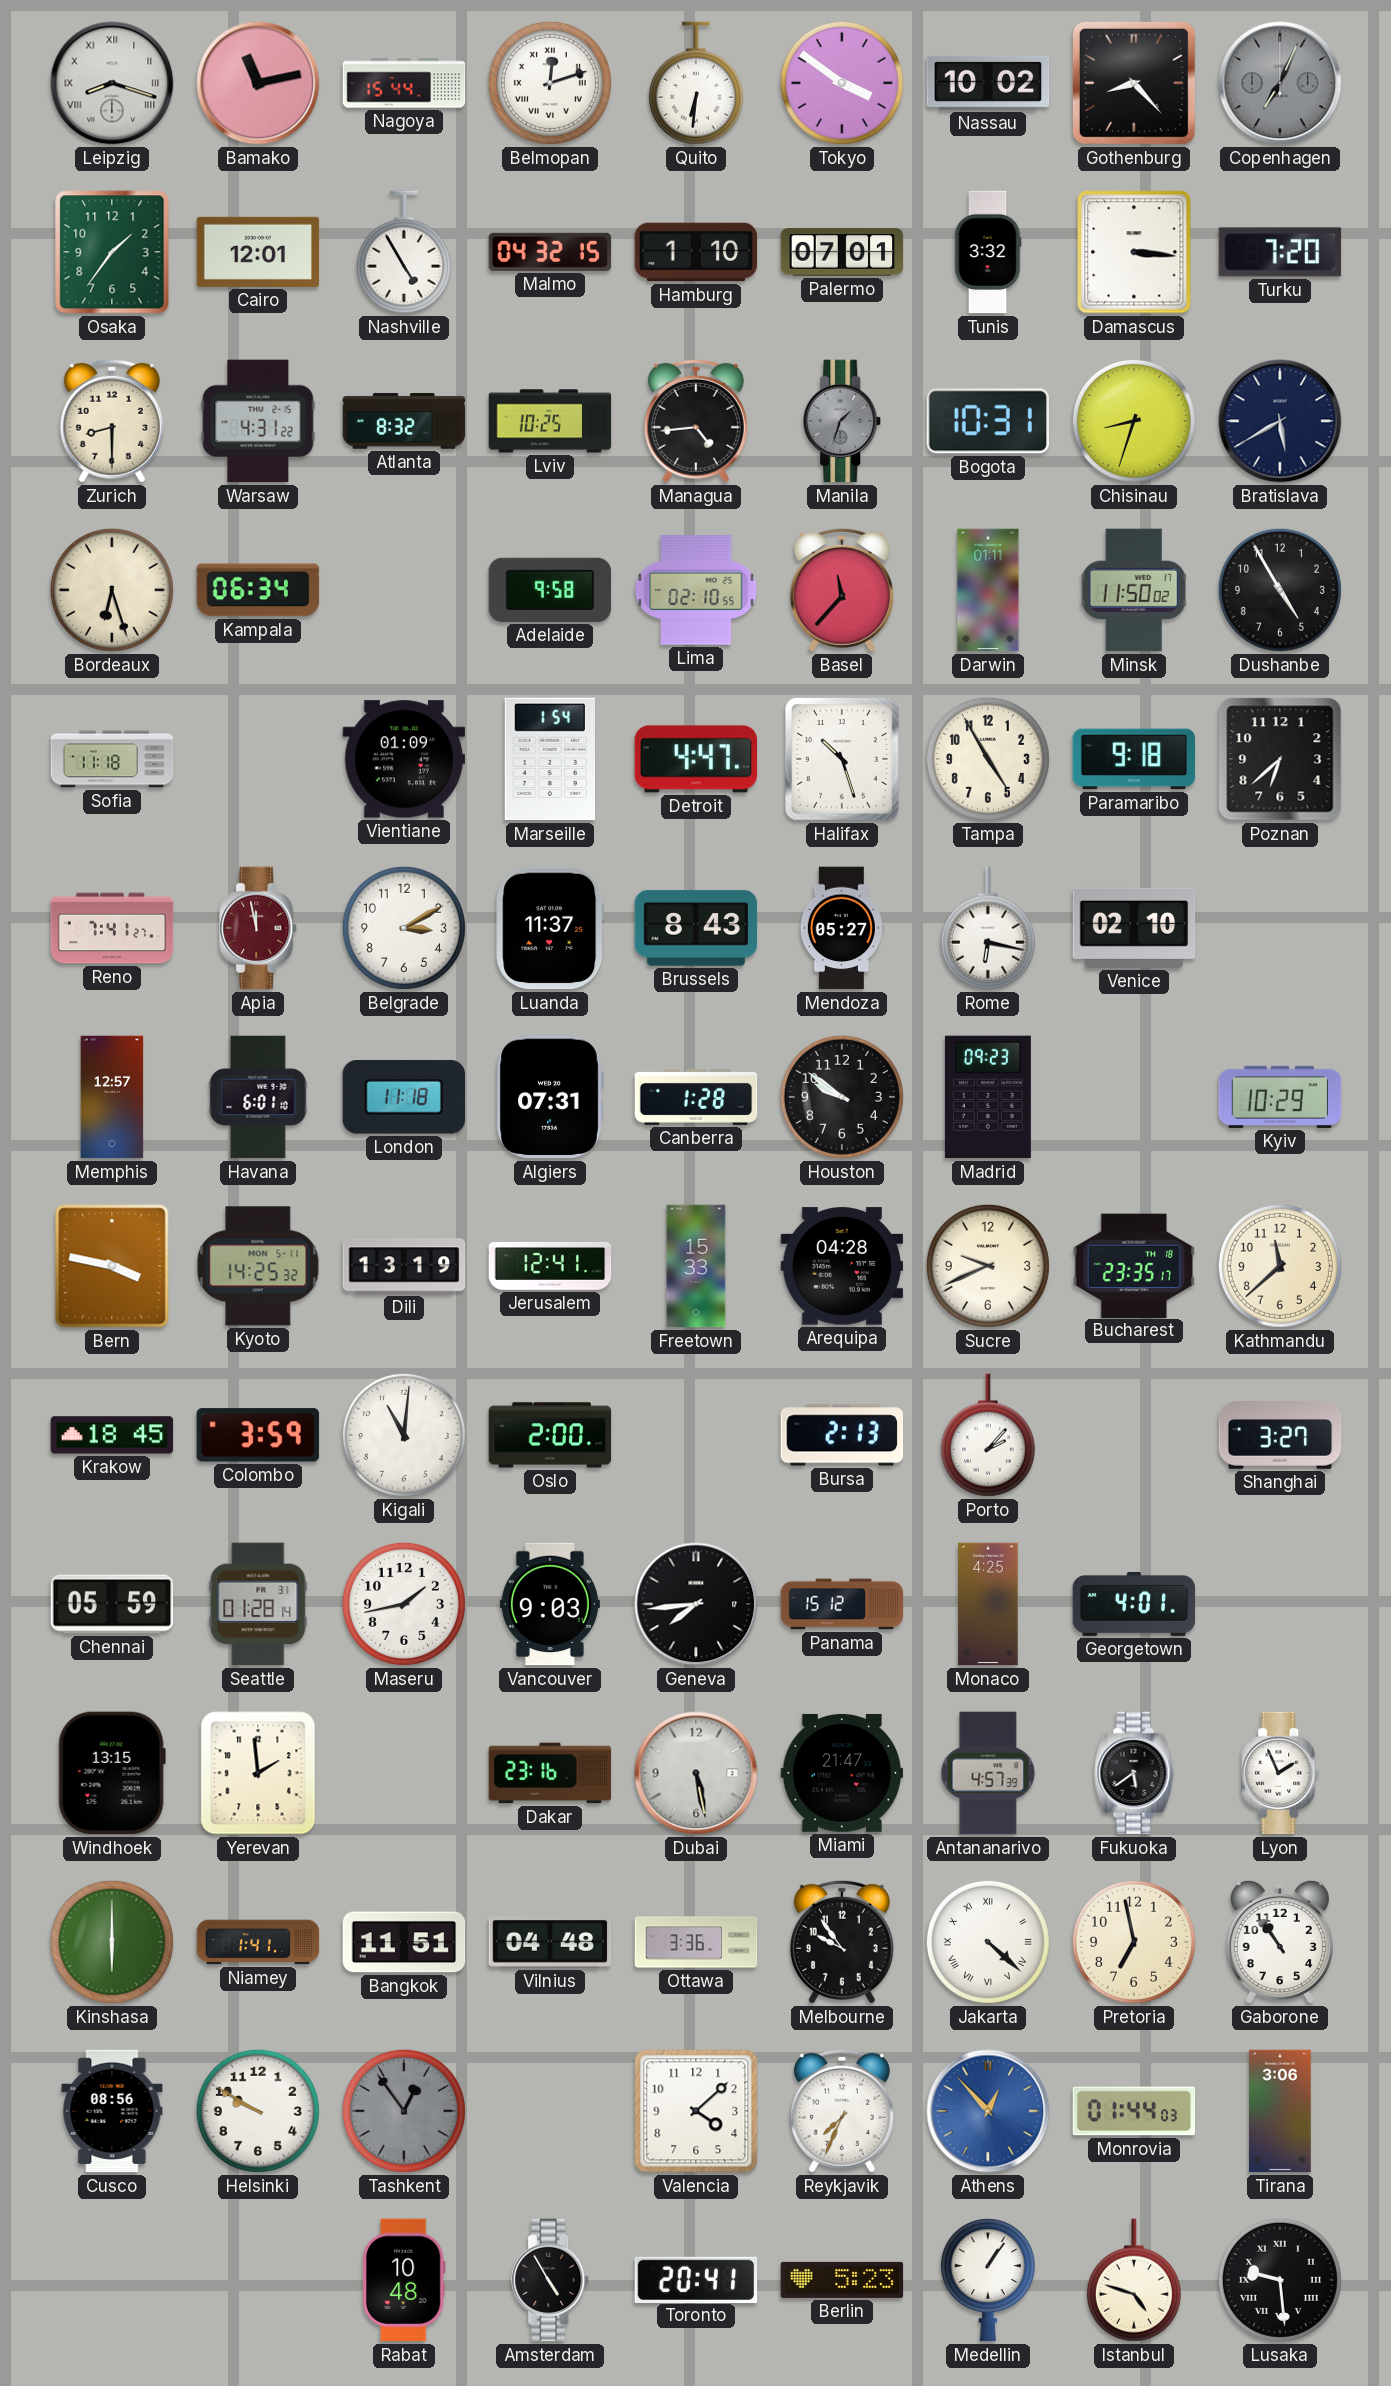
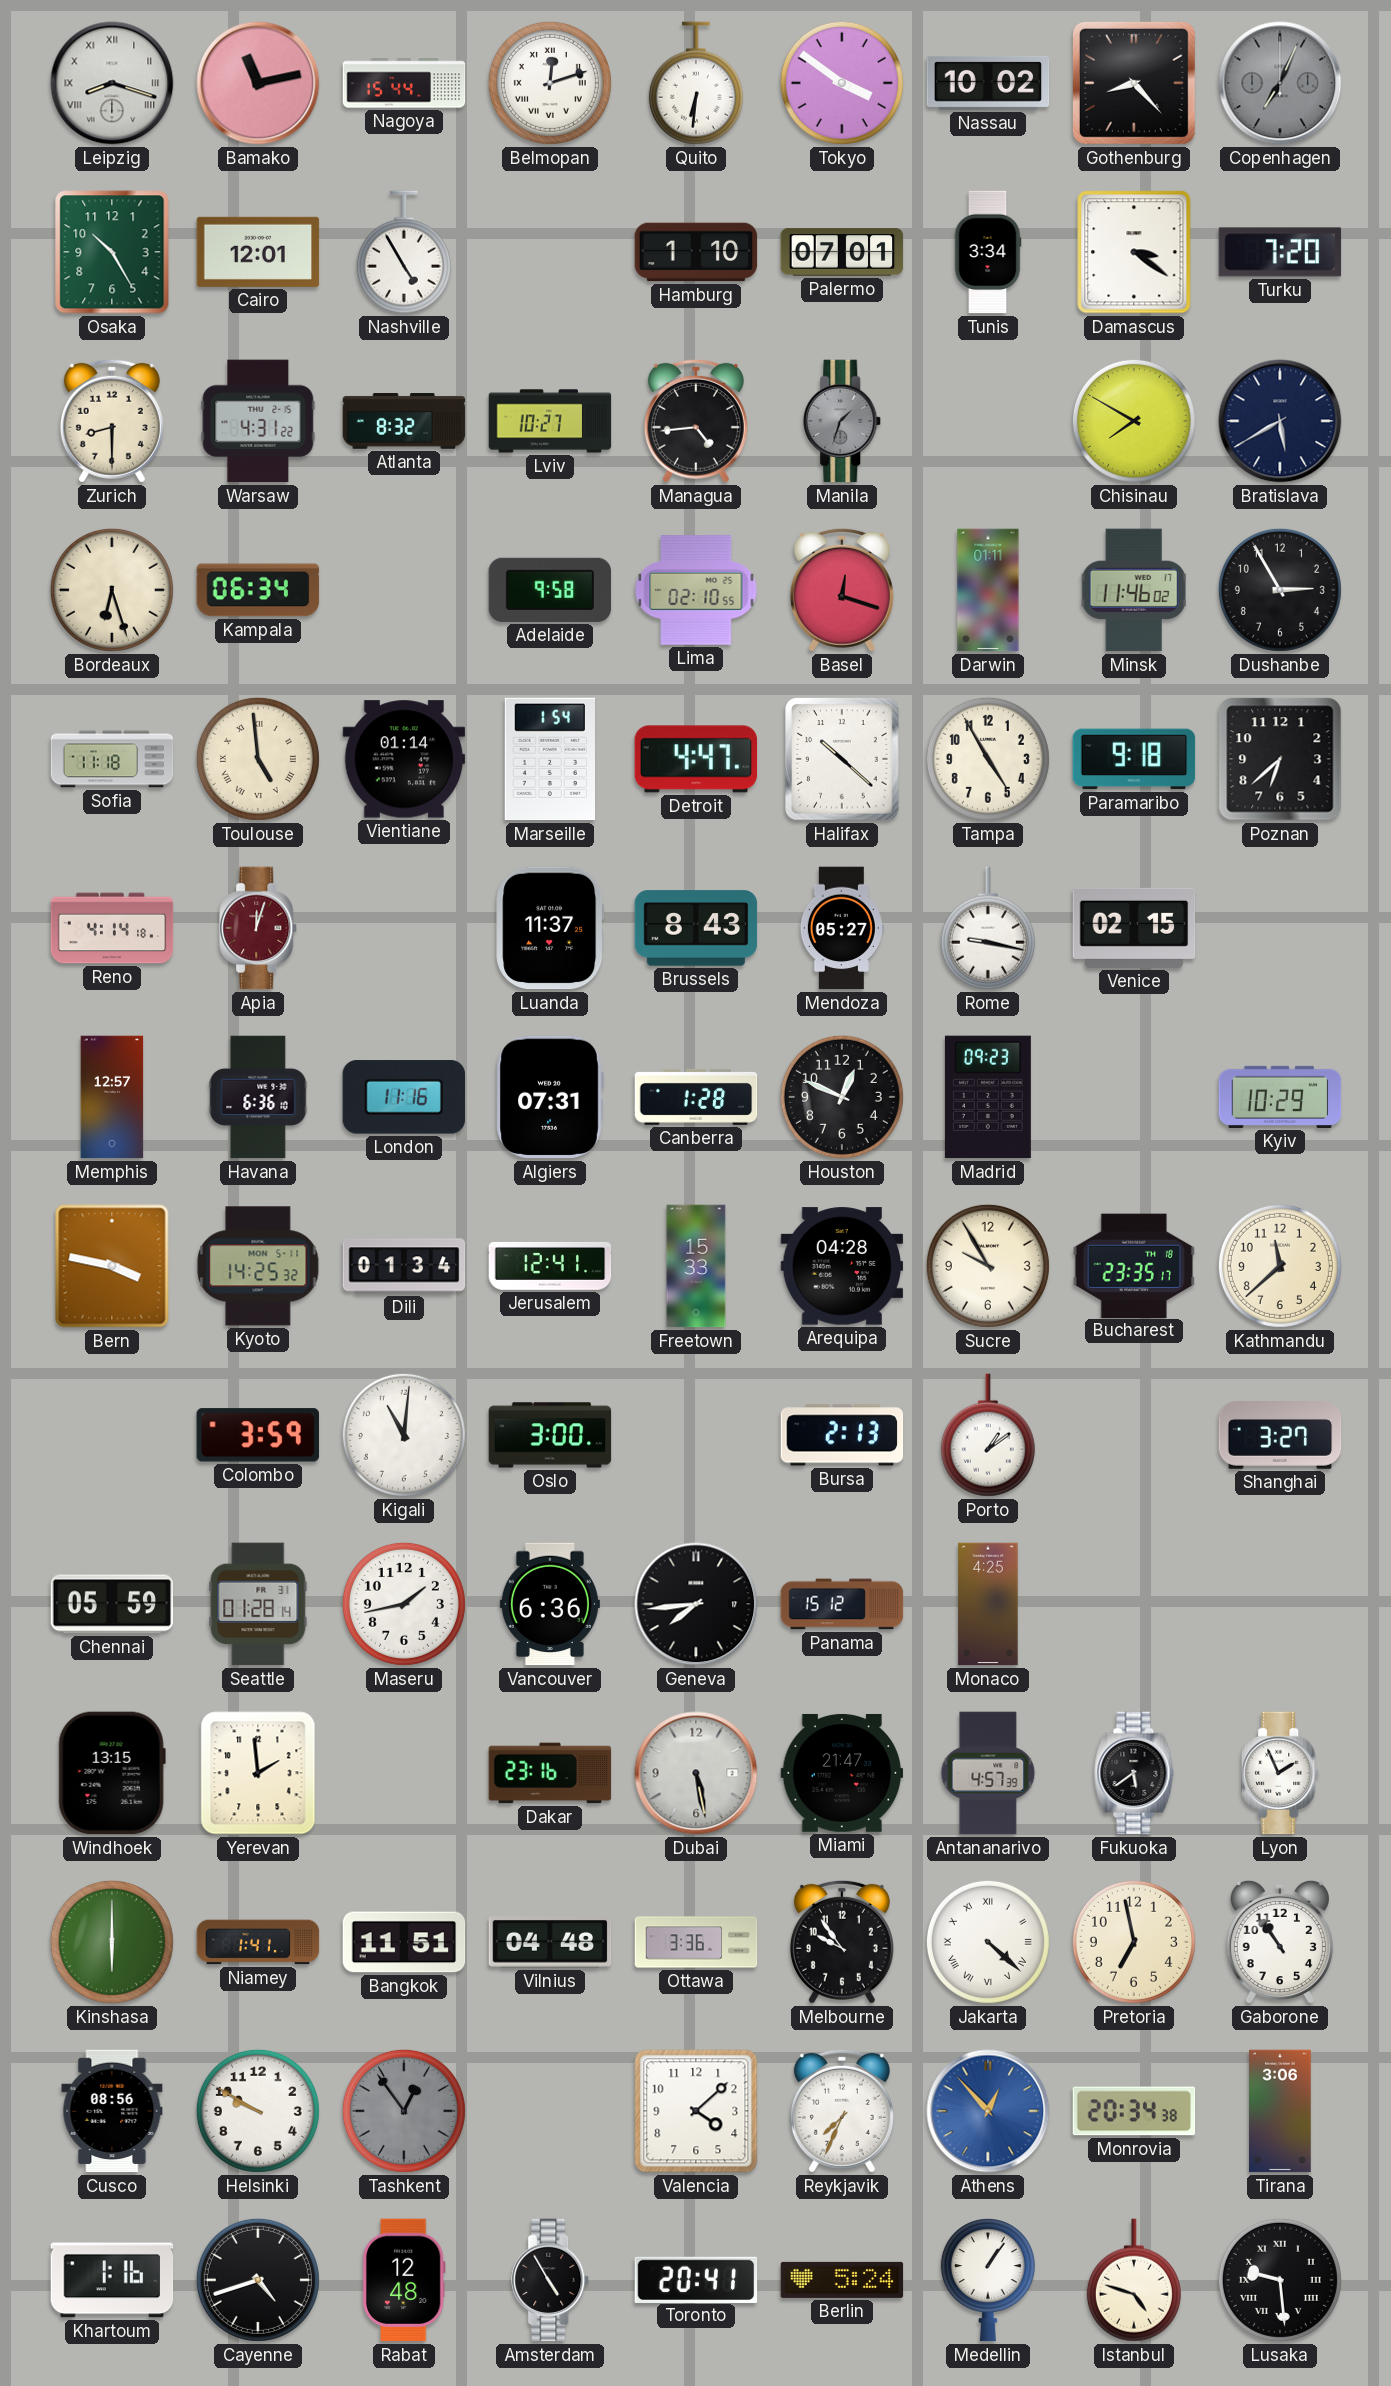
Osaka: 1:36 -> 10:25
Malmo: 04:32 -> none
Tunis: 3:32 -> 3:34
Damascus: 3:16 -> 3:21
Lviv: 10:25 -> 10:27
Bogota: 10:31 -> none
Chisinau: 8:33 -> 7:50
Basel: 11:37 -> 12:18
Minsk: 11:50 -> 11:46
Dushanbe: 4:55 -> 2:55
Toulouse: none -> 4:59
Vientiane: 01:09 -> 01:14
Halifax: 10:27 -> 10:22
Reno: 7:41 -> 4:14
Apia: 11:58 -> 12:03
Belgrade: 3:10 -> none
Rome: 6:17 -> 9:17
Venice: 02:10 -> 02:15
Havana: 6:01 -> 6:36
London: 11:18 -> 11:16
Houston: 9:51 -> 12:49
Dili: 13:19 -> 01:34
Sucre: 9:41 -> 9:55
Krakow: 18:45 -> none
Oslo: 2:00 -> 3:00
Porto: 2:07 -> 1:09
Vancouver: 9:03 -> 6:36
Georgetown: 4:01 -> none
Monrovia: 01:44 -> 20:34
Khartoum: none -> 1:16
Cayenne: none -> 4:42
Rabat: 10:48 -> 12:48
Berlin: 5:23 -> 5:24
